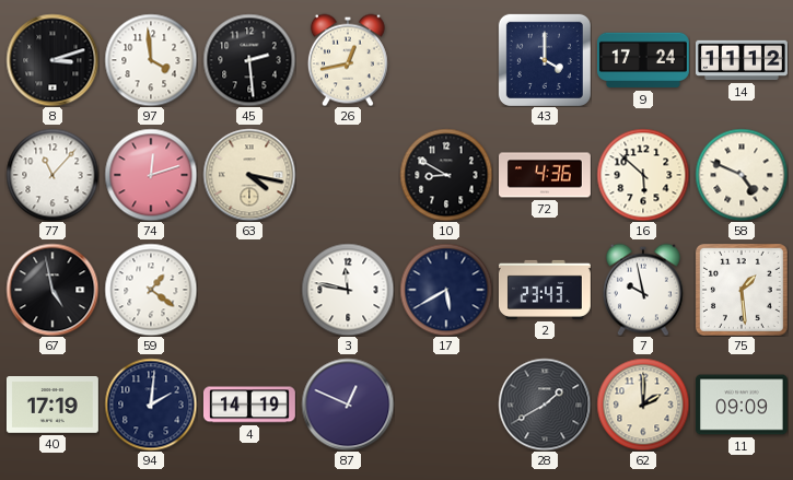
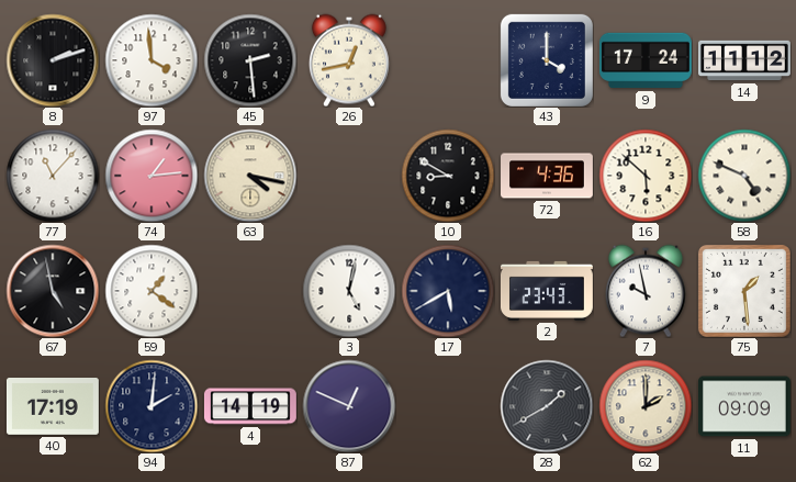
8: 3:12 -> 2:12
74: 12:12 -> 1:14
3: 11:47 -> 5:02
